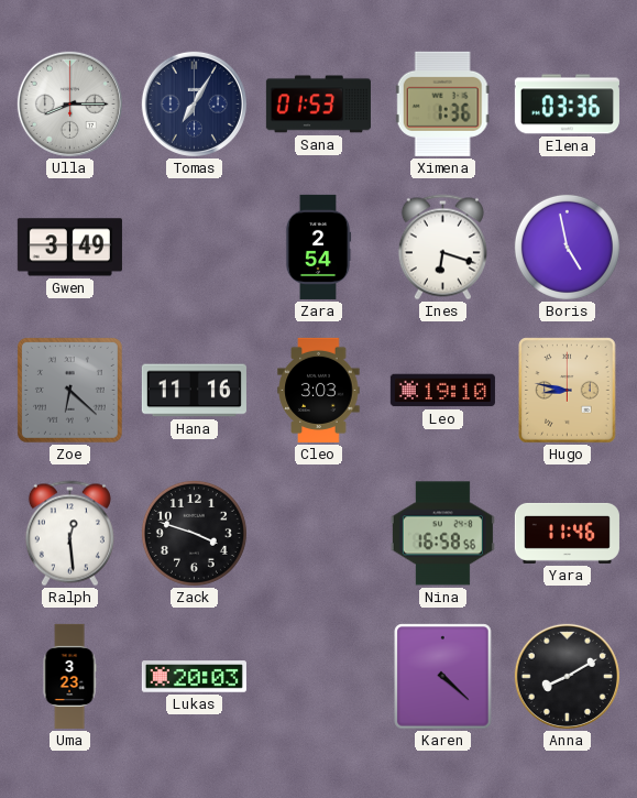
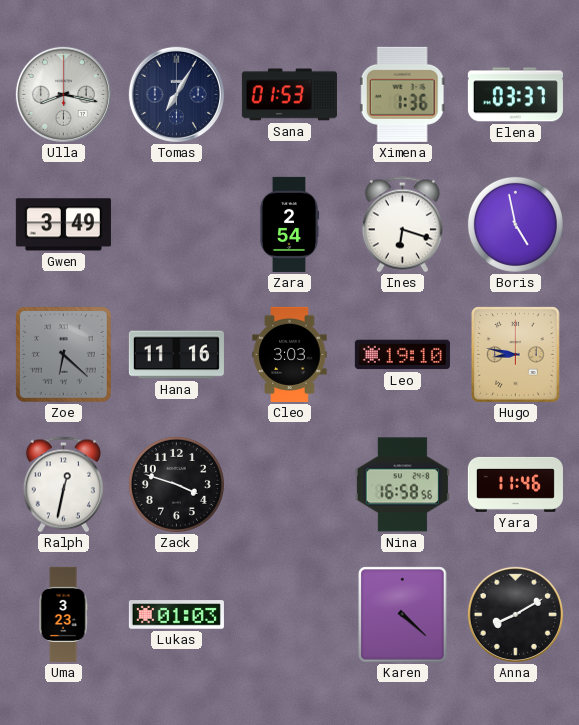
Ulla: 8:15 -> 8:17
Elena: 03:36 -> 03:37
Ralph: 12:29 -> 12:32
Lukas: 20:03 -> 01:03
